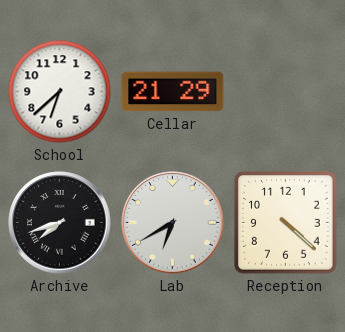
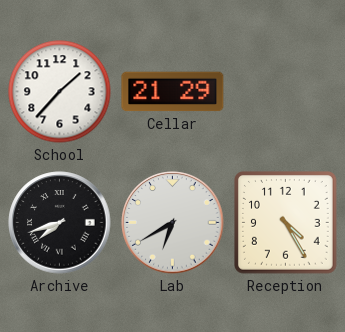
School: 6:38 -> 1:37
Reception: 4:22 -> 4:25
